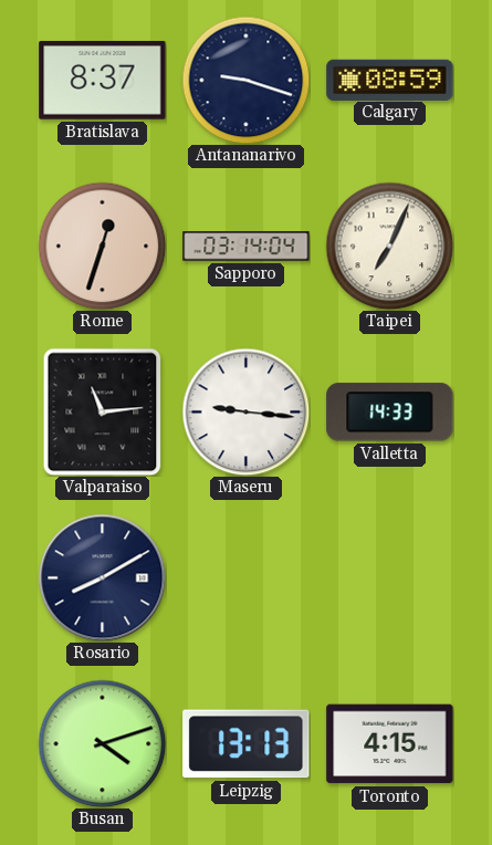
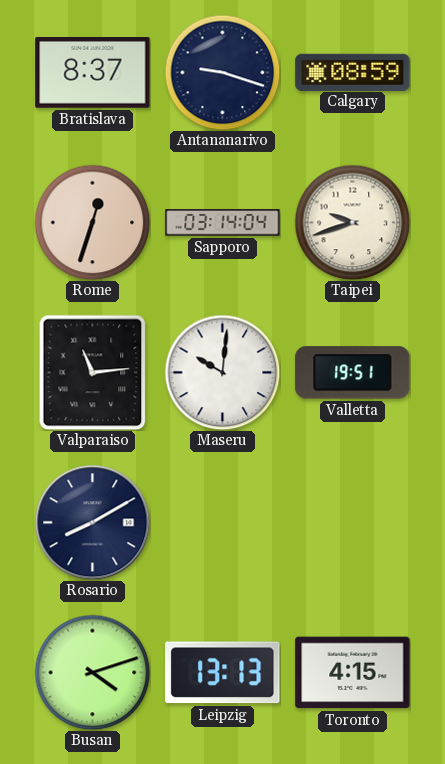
Taipei: 7:04 -> 9:42
Maseru: 9:16 -> 10:01
Valletta: 14:33 -> 19:51
